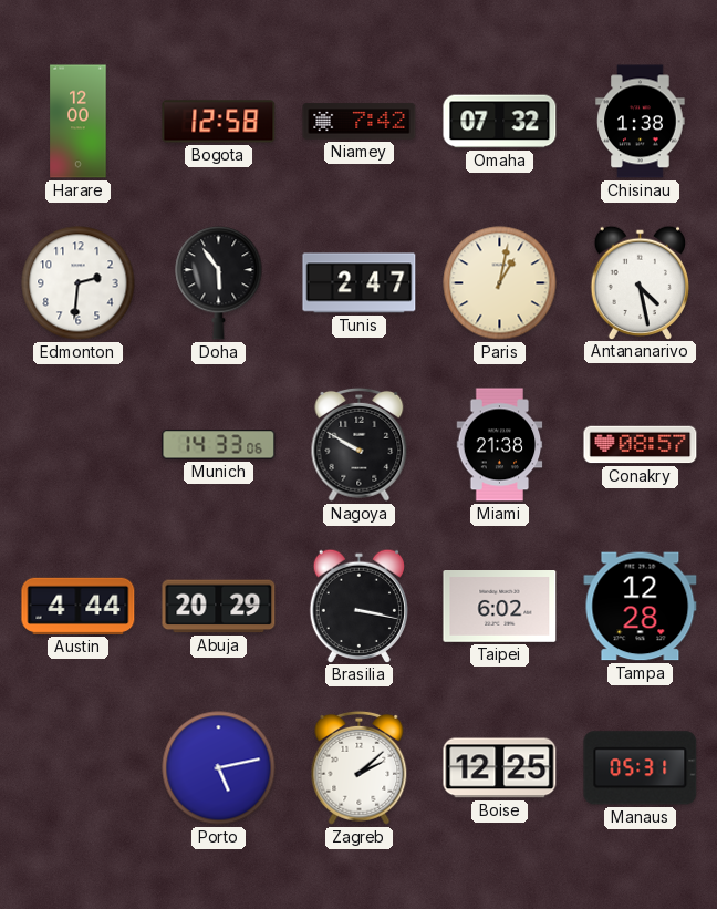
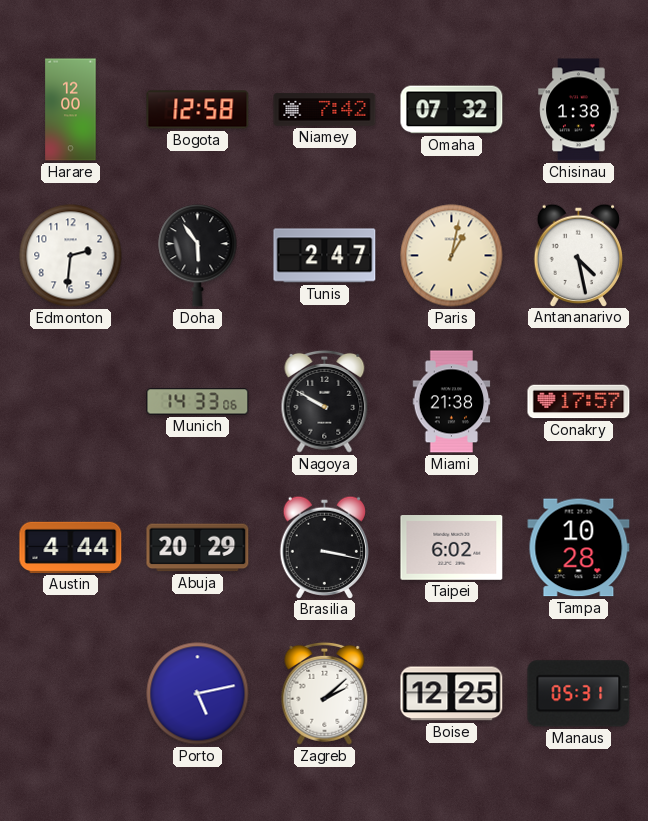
Conakry: 08:57 -> 17:57
Tampa: 12:28 -> 10:28
